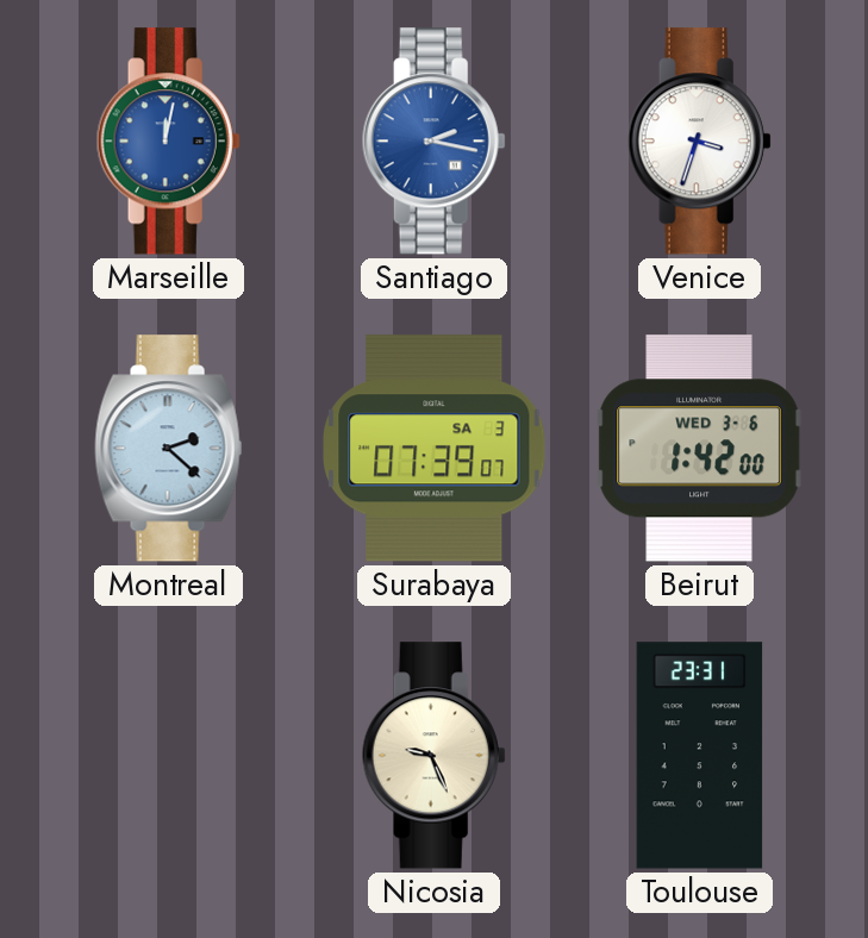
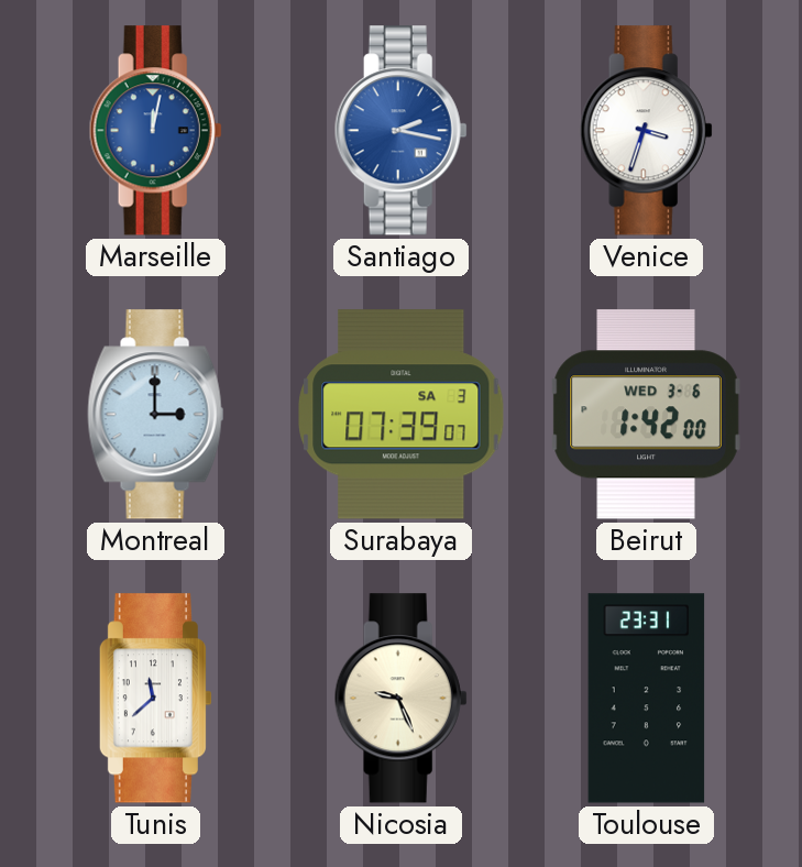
Montreal: 2:22 -> 3:00
Tunis: none -> 11:38
